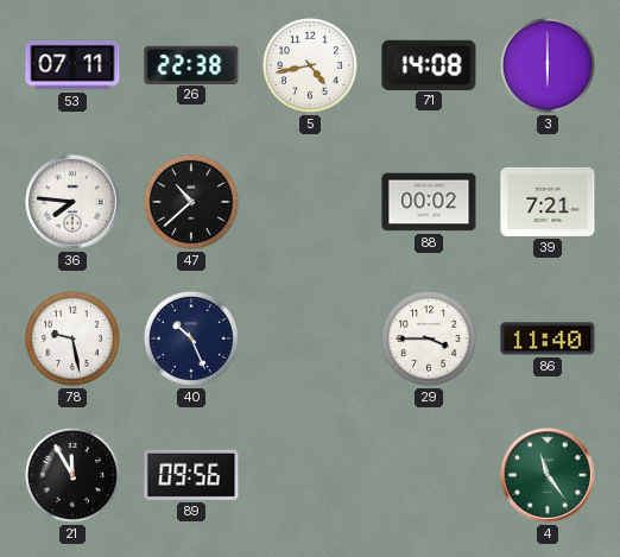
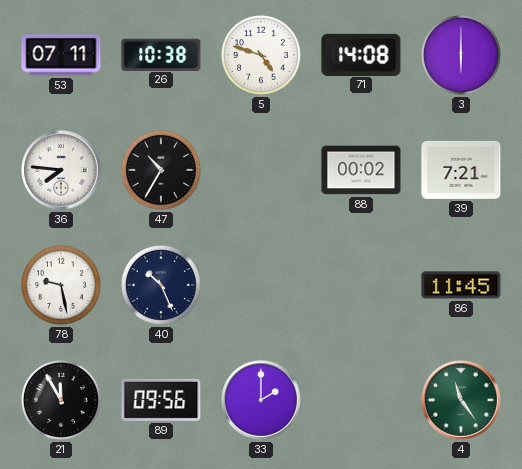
26: 22:38 -> 10:38
5: 4:43 -> 4:48
47: 10:38 -> 10:35
29: 3:45 -> none
86: 11:40 -> 11:45
33: none -> 2:00
